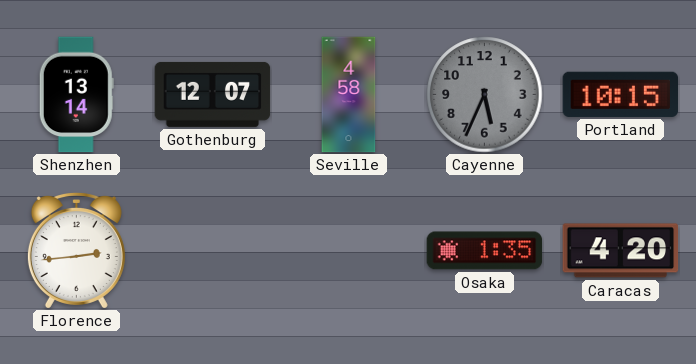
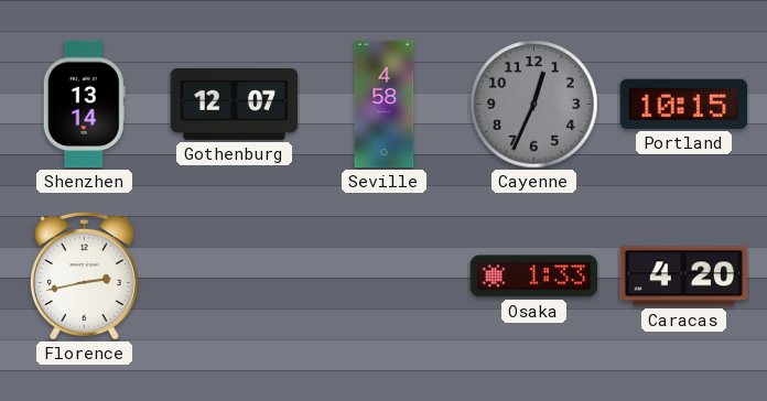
Cayenne: 5:34 -> 12:34
Florence: 2:44 -> 2:43
Osaka: 1:35 -> 1:33
